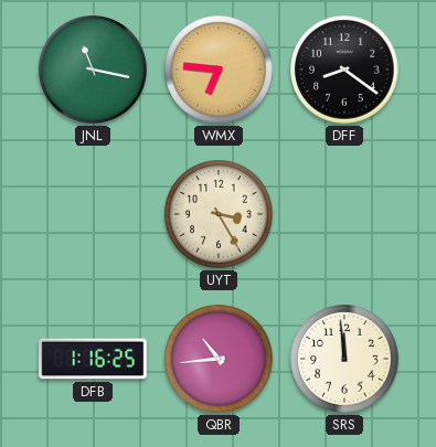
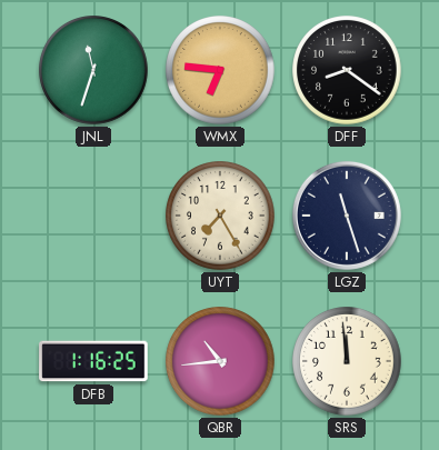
JNL: 11:17 -> 11:33
UYT: 3:25 -> 7:25
LGZ: none -> 11:27
